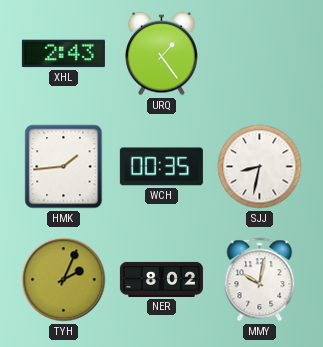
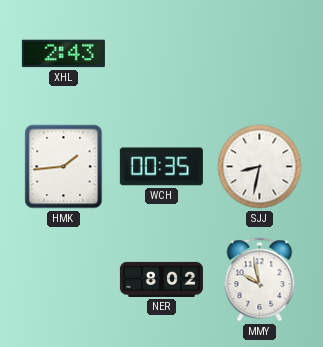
URQ: 1:24 -> none
TYH: 2:04 -> none
MMY: 10:02 -> 9:58
